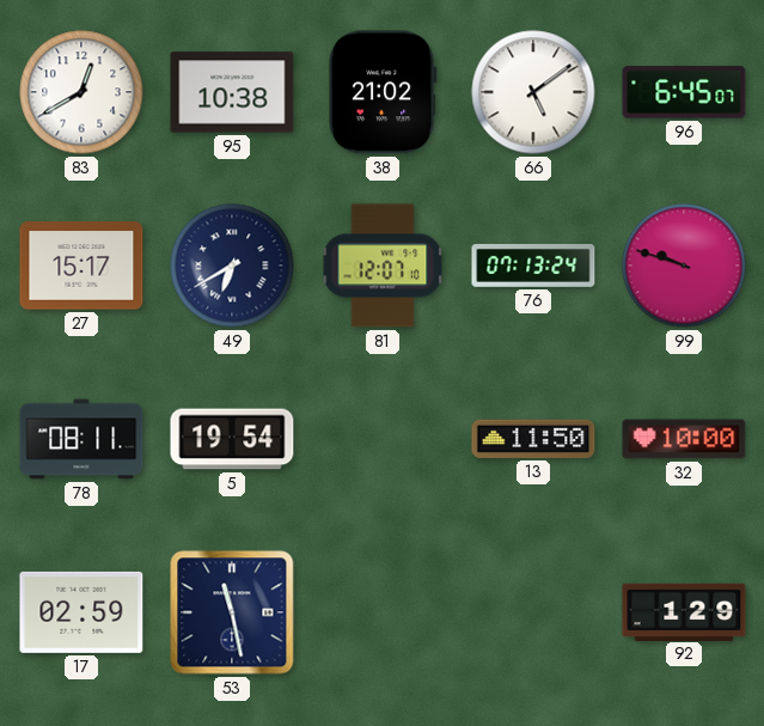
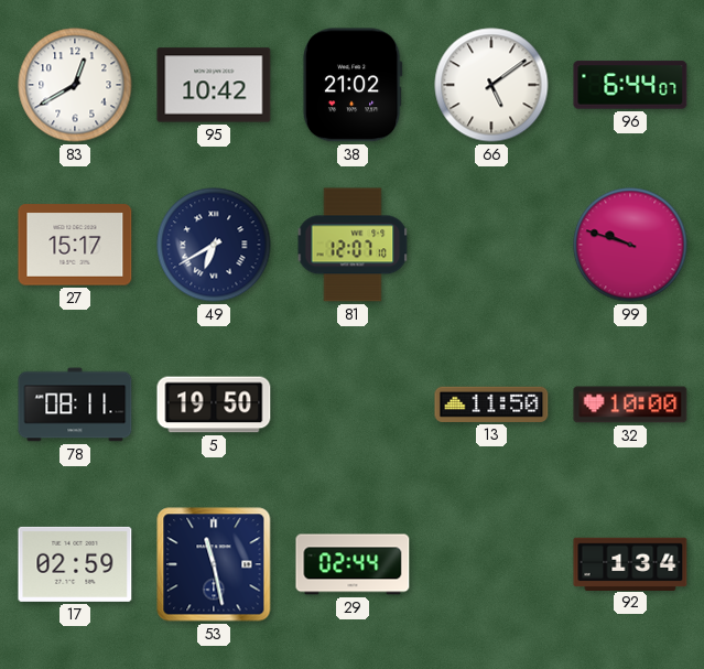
95: 10:38 -> 10:42
96: 6:45 -> 6:44
76: 07:13 -> none
5: 19:54 -> 19:50
29: none -> 02:44
92: 1:29 -> 1:34
